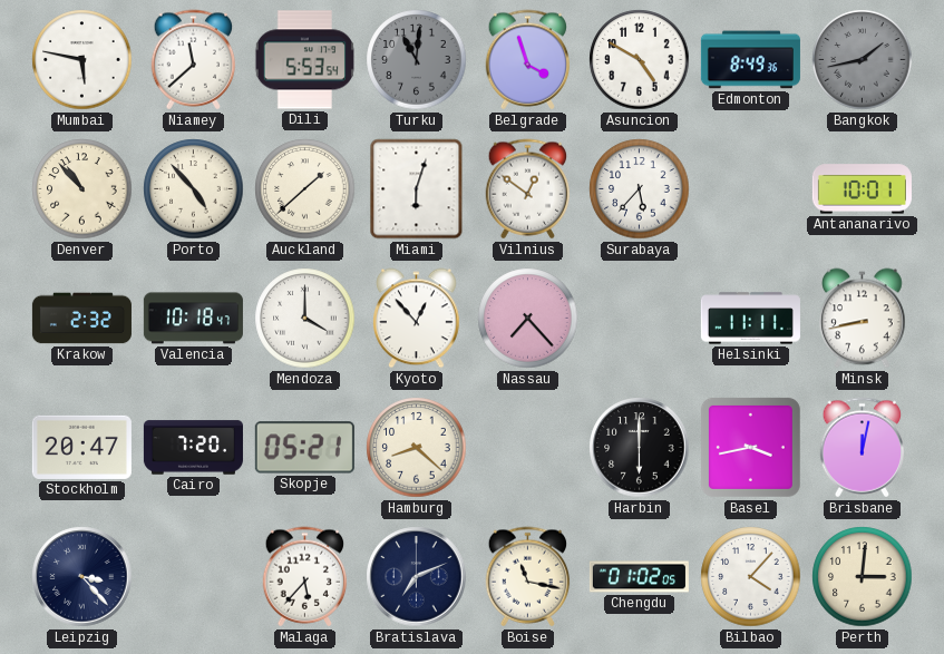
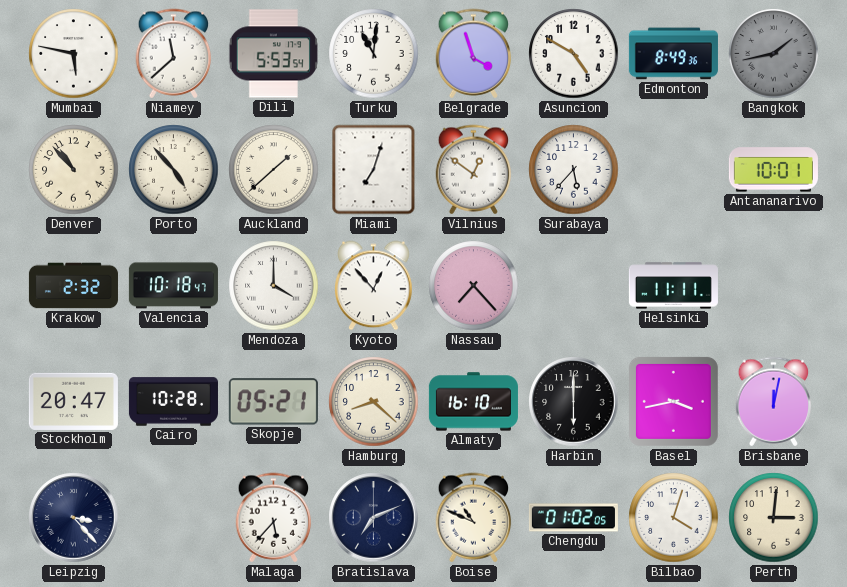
Turku dial: grey -> white
Miami: 6:03 -> 7:03
Minsk: 8:43 -> none
Cairo: 7:20 -> 10:28
Almaty: none -> 16:10
Boise: 11:17 -> 10:49
Bilbao: 4:07 -> 4:03
